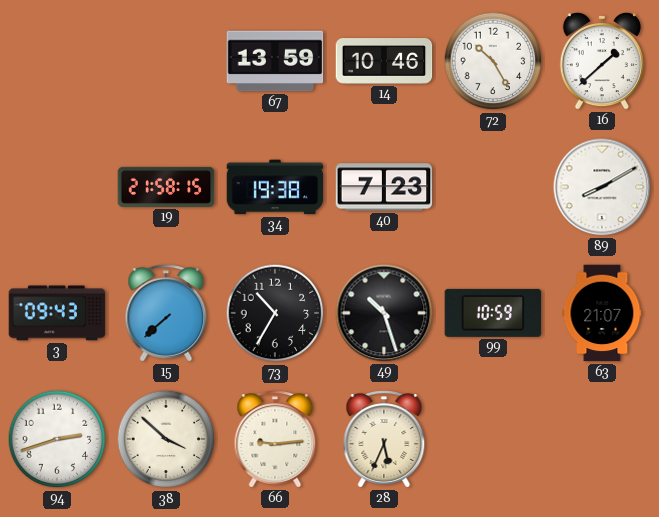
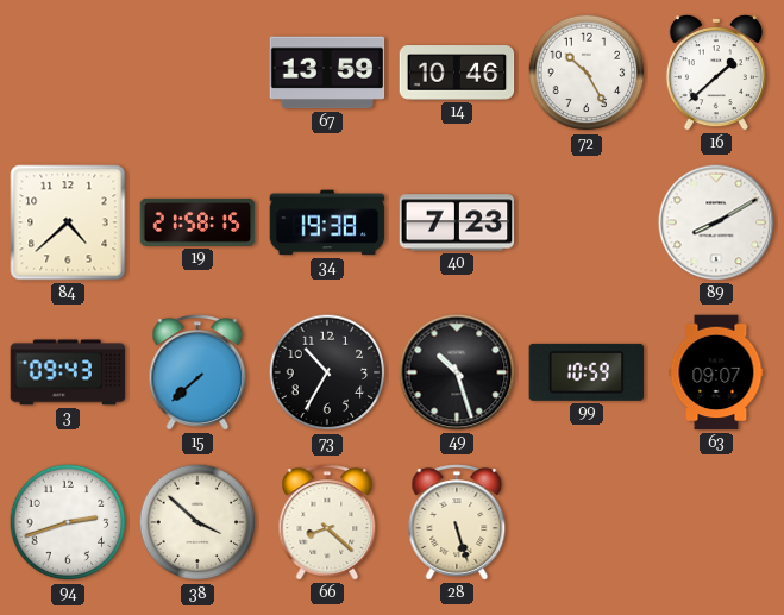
84: none -> 4:38
63: 21:07 -> 09:07
66: 9:14 -> 8:22
28: 5:34 -> 5:27
